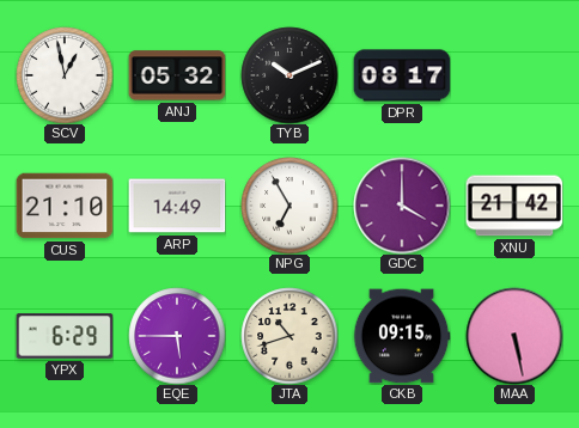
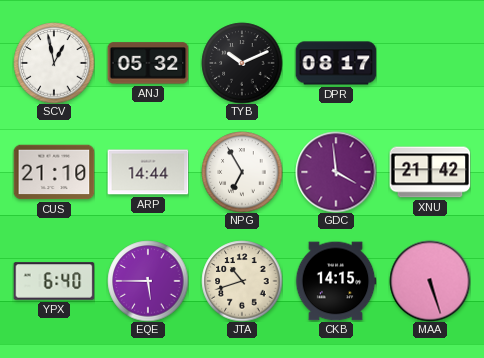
ARP: 14:49 -> 14:44
GDC: 4:00 -> 3:59
YPX: 6:29 -> 6:40
CKB: 09:15 -> 14:15
MAA: 5:28 -> 5:27
